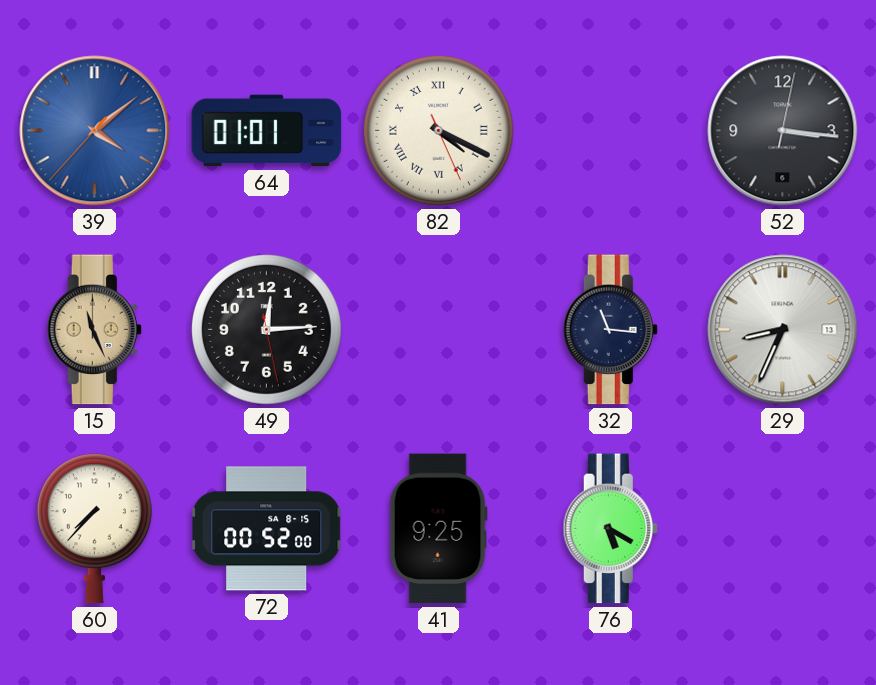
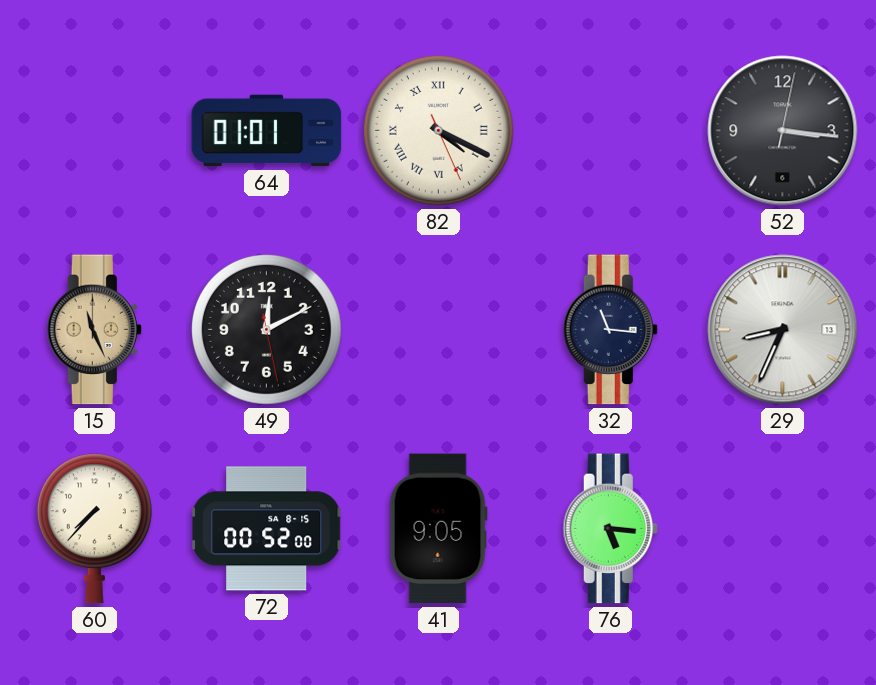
39: 4:08 -> none
49: 12:14 -> 12:10
41: 9:25 -> 9:05
76: 5:20 -> 5:16
